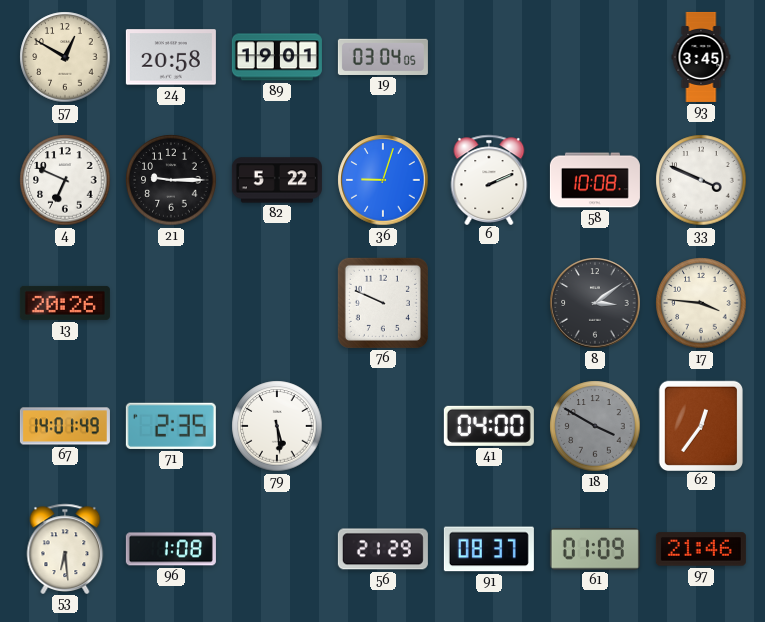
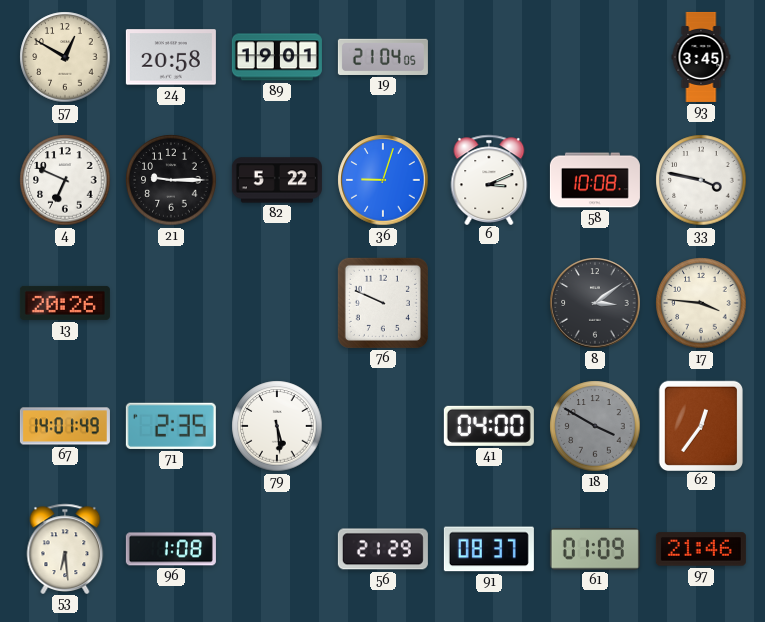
19: 03:04 -> 21:04
6: 2:11 -> 3:11
33: 3:49 -> 3:47
